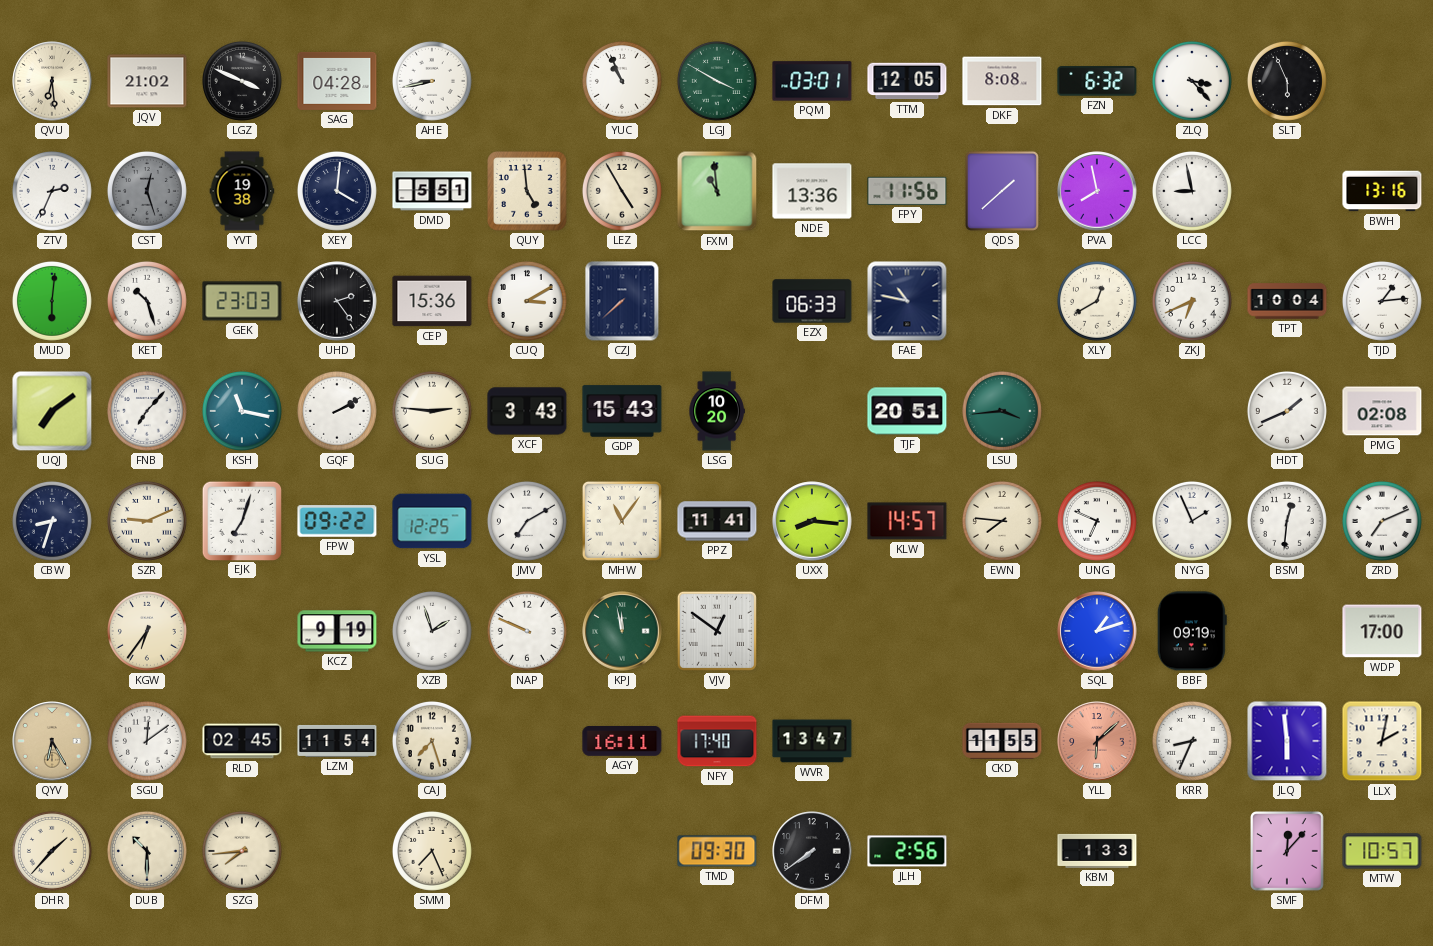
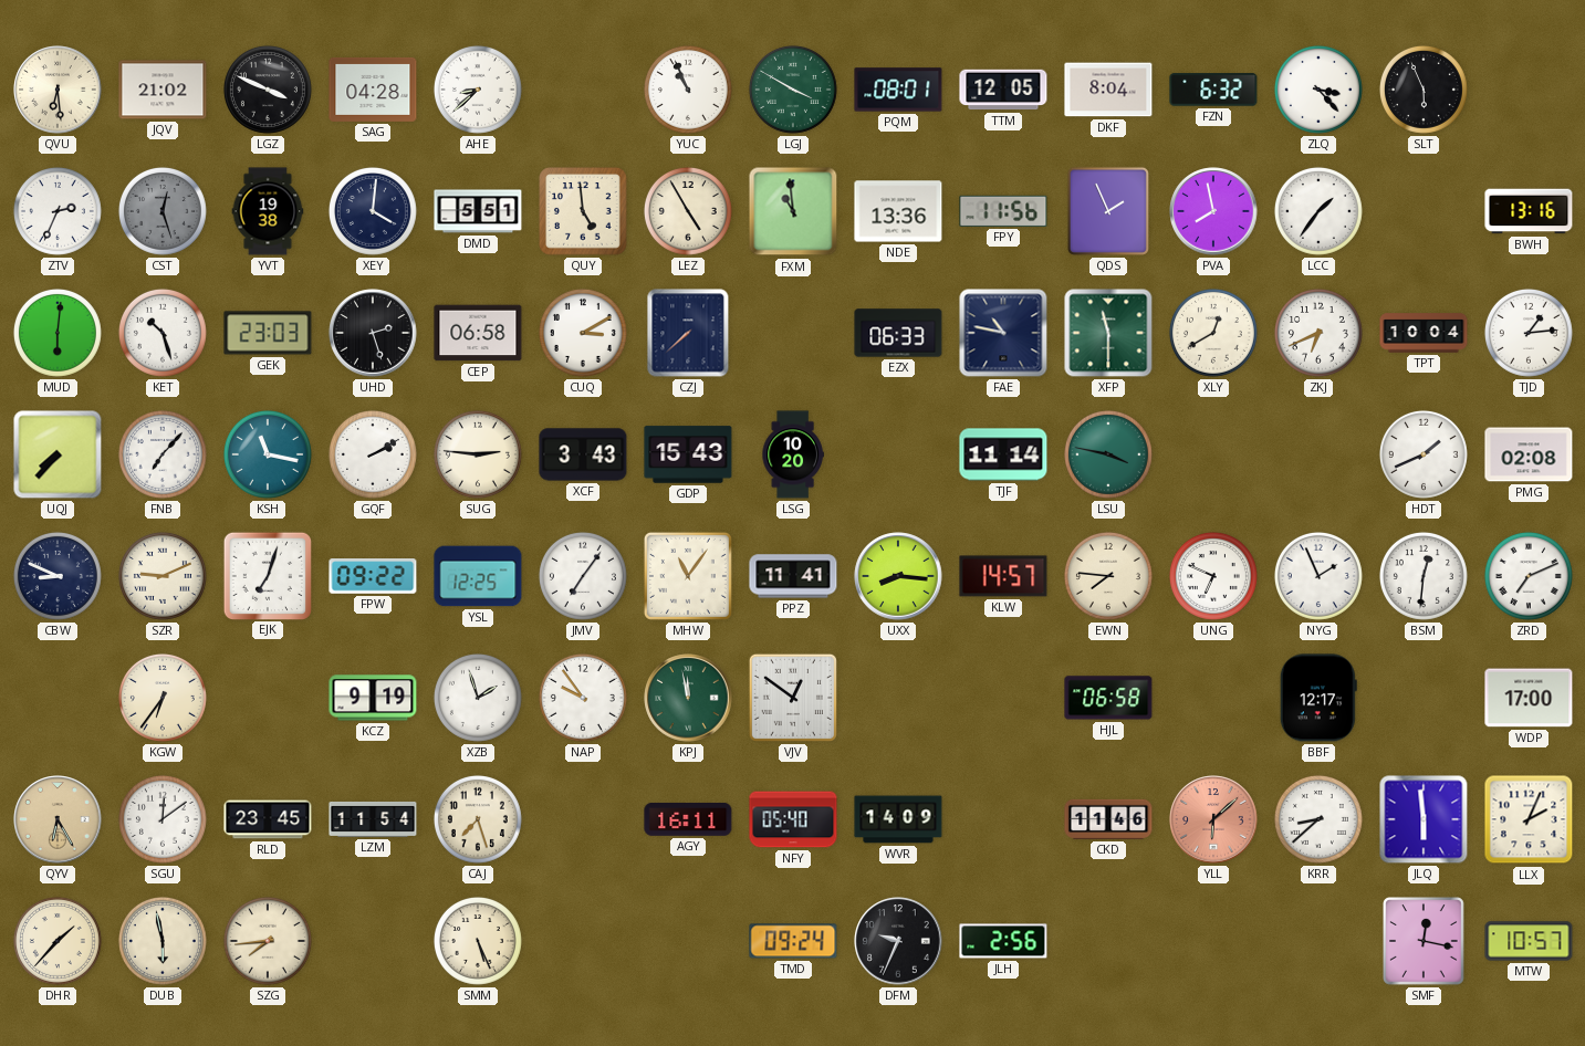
AHE: 8:43 -> 8:38
PQM: 03:01 -> 08:01
DKF: 8:08 -> 8:04
QDS: 1:38 -> 1:56
LCC: 8:58 -> 1:36
UHD: 2:24 -> 2:27
CEP: 15:36 -> 06:58
XFP: none -> 11:30
UQJ: 7:09 -> 7:37
TJF: 20:51 -> 11:14
LSU: 3:44 -> 3:47
CBW: 8:33 -> 8:49
JMV: 7:10 -> 7:06
NAP: 9:49 -> 9:54
HJL: none -> 06:58
SQL: 1:12 -> none
BBF: 09:19 -> 12:17
RLD: 02:45 -> 23:45
NFY: 17:40 -> 05:40
WVR: 13:47 -> 14:09
CKD: 11:55 -> 11:46
KRR: 8:34 -> 8:38
LLX: 2:02 -> 2:04
DUB: 10:30 -> 5:58
SMM: 7:26 -> 5:26
TMD: 09:30 -> 09:24
DFM: 7:39 -> 9:34
KBM: 1:33 -> none
SMF: 12:07 -> 12:17
